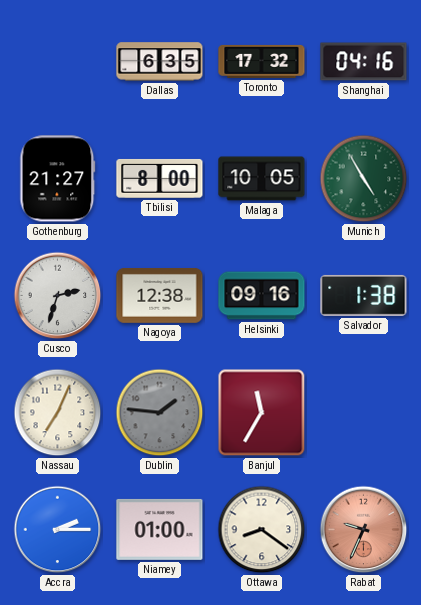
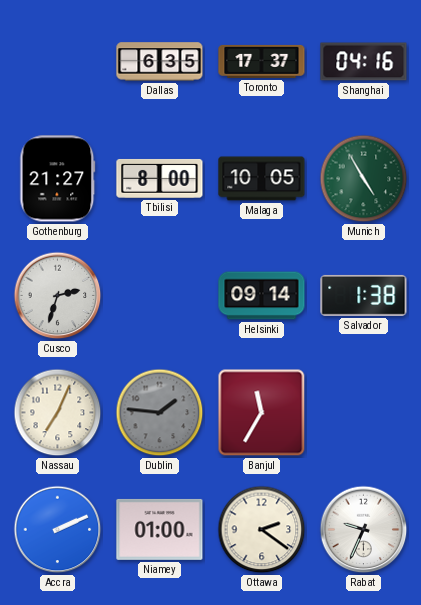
Toronto: 17:32 -> 17:37
Nagoya: 12:38 -> none
Helsinki: 09:16 -> 09:14
Accra: 2:15 -> 2:11
Ottawa: 8:21 -> 2:21
Rabat dial: salmon -> white
